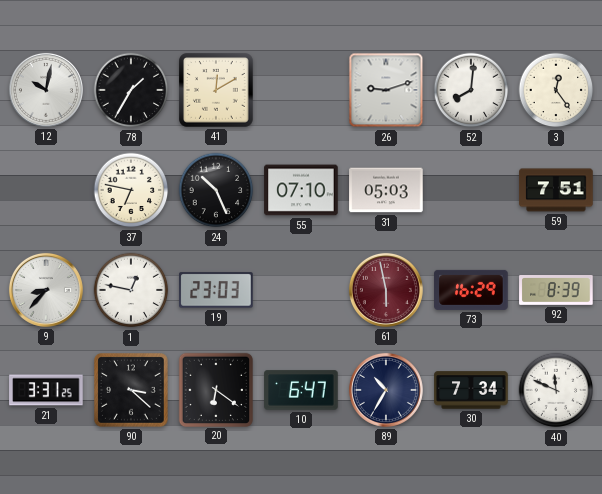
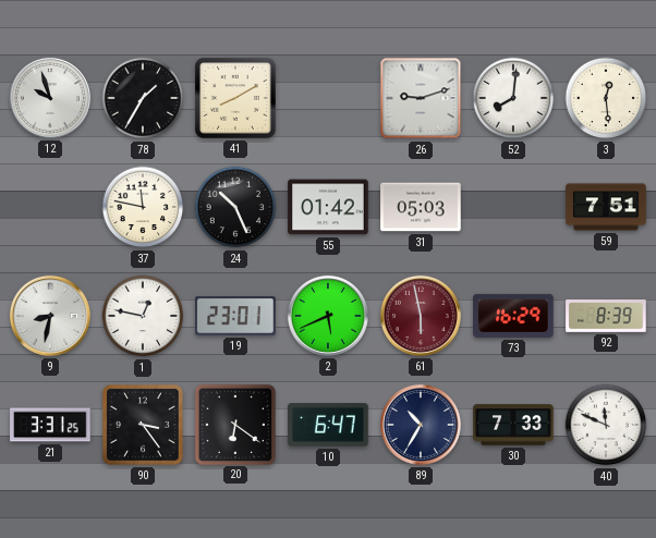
12: 10:02 -> 9:57
41: 12:10 -> 8:10
3: 12:24 -> 12:29
37: 6:47 -> 11:47
55: 07:10 -> 01:42
9: 8:37 -> 8:32
19: 23:03 -> 23:01
2: none -> 5:41
90: 3:22 -> 3:24
30: 7:34 -> 7:33
